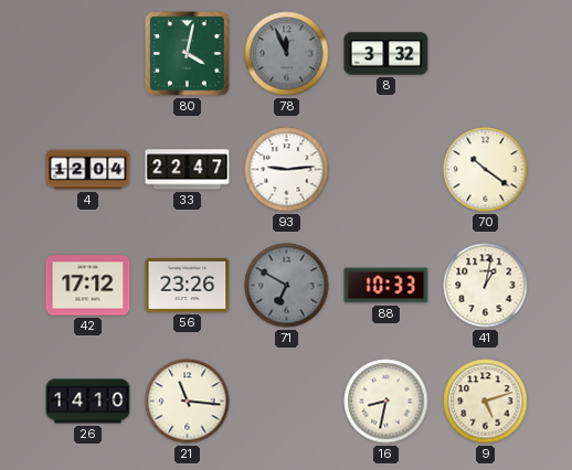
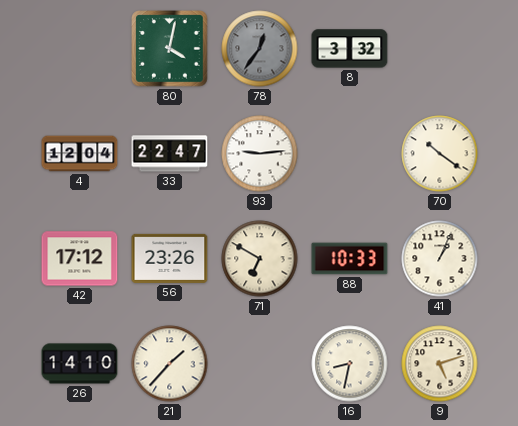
78: 11:56 -> 12:36
71 dial: grey -> cream
41: 1:02 -> 1:04
21: 11:16 -> 1:37
